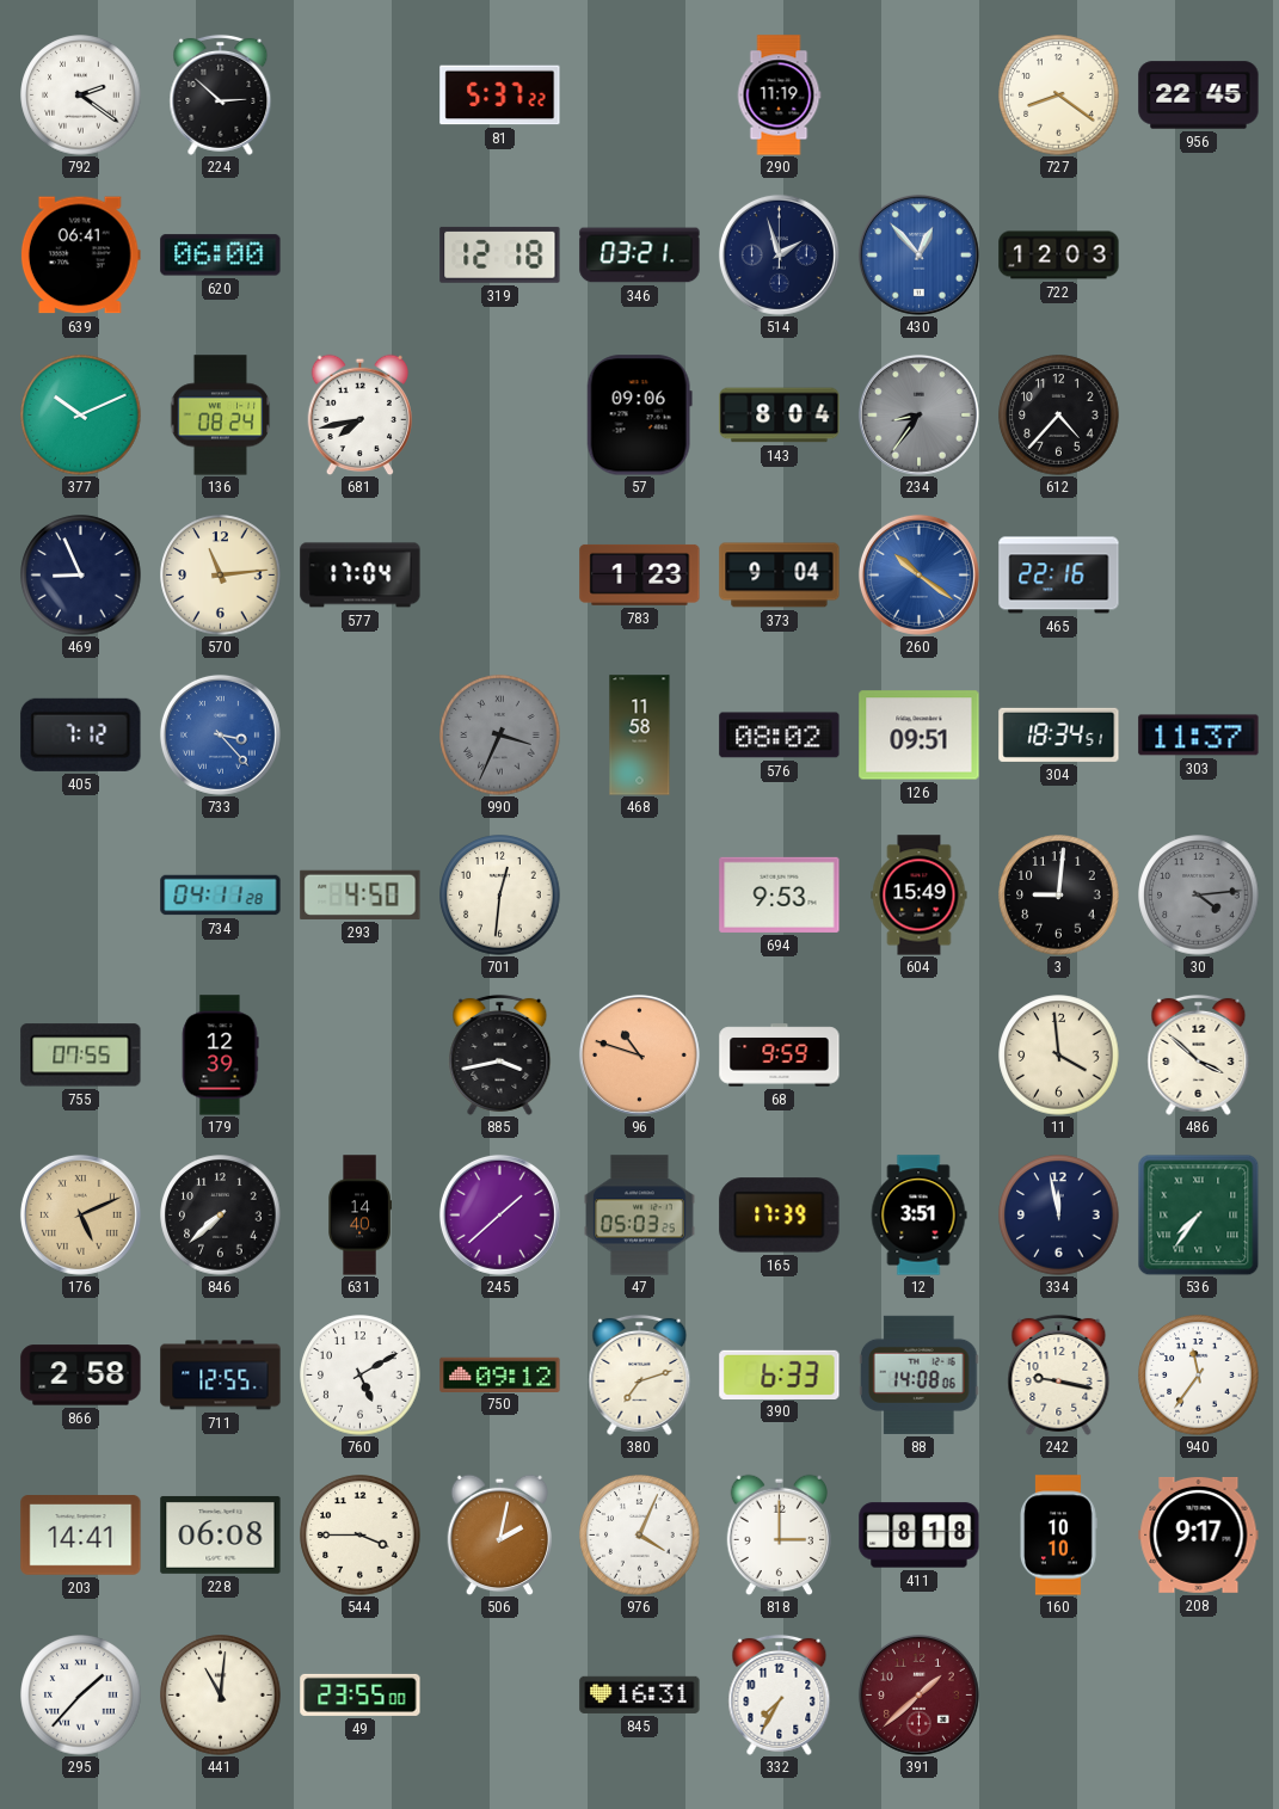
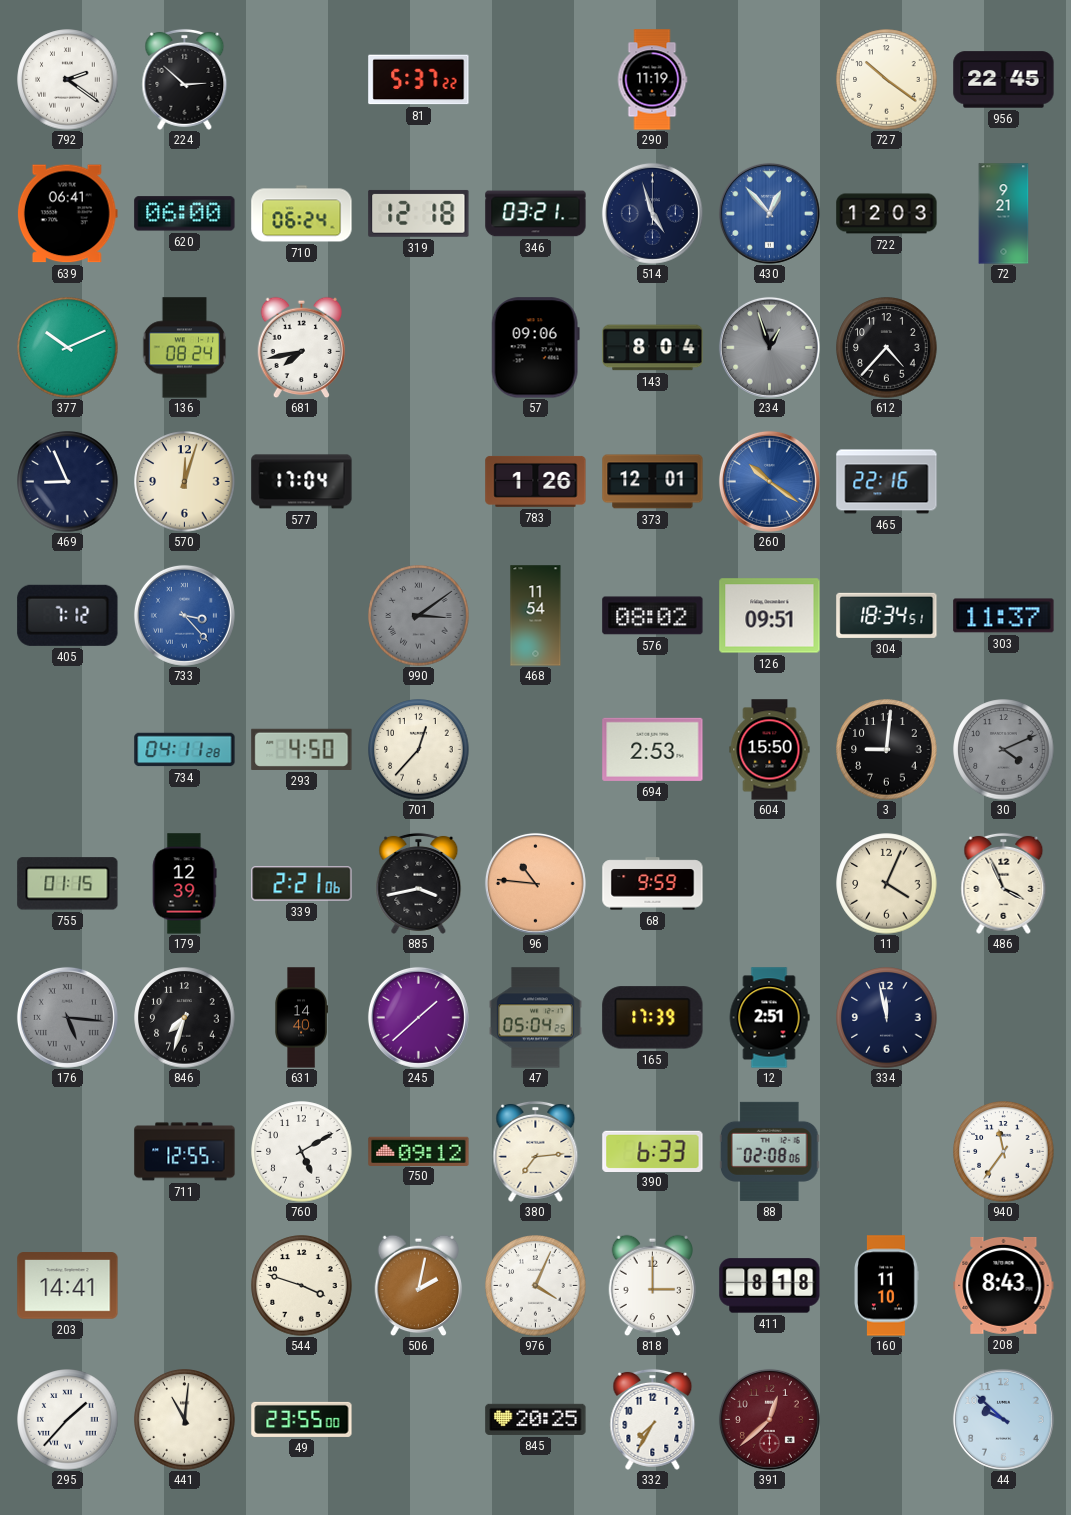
727: 8:21 -> 10:21
710: none -> 06:24
514: 1:57 -> 4:57
72: none -> 9:21
234: 8:36 -> 12:57
570: 11:14 -> 12:03
783: 1:23 -> 1:26
373: 9:04 -> 12:01
990: 3:34 -> 3:09
468: 11:58 -> 11:54
701: 12:31 -> 12:37
694: 9:53 -> 2:53
604: 15:49 -> 15:50
30: 4:14 -> 4:11
755: 07:55 -> 01:15
339: none -> 2:21
96: 10:48 -> 10:46
11: 3:59 -> 4:04
486: 3:52 -> 3:56
176: 5:11 -> 5:16
176 dial: champagne -> grey
846: 7:38 -> 7:33
47: 05:03 -> 05:04
12: 3:51 -> 2:51
536: 7:36 -> none
866: 2:58 -> none
380: 7:12 -> 7:14
88: 14:08 -> 02:08
242: 9:17 -> none
228: 06:08 -> none
544: 3:45 -> 3:48
160: 10:10 -> 11:10
208: 9:17 -> 8:43
845: 16:31 -> 20:25
391: 1:38 -> 12:38
44: none -> 9:52
